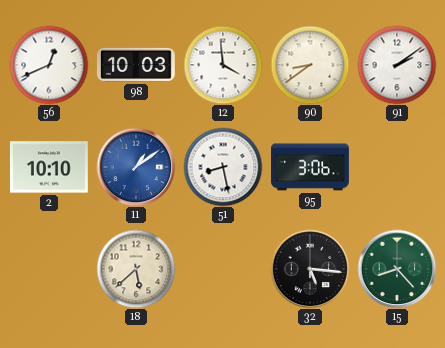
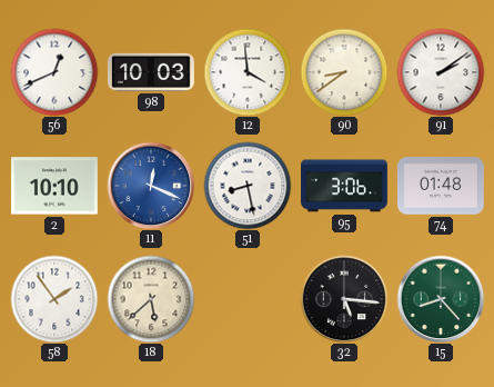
11: 1:09 -> 12:19
74: none -> 01:48
58: none -> 1:54
